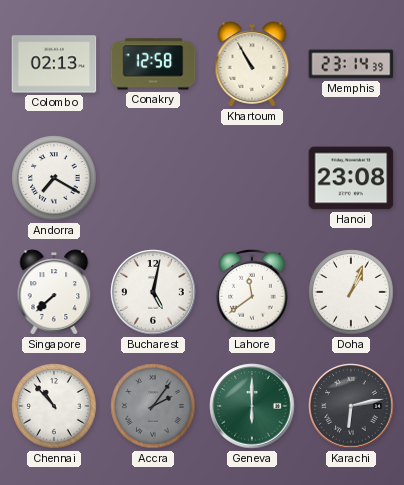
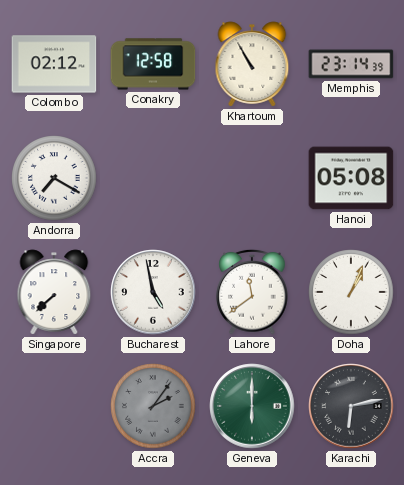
Colombo: 02:13 -> 02:12
Hanoi: 23:08 -> 05:08
Bucharest: 5:02 -> 4:58
Chennai: 10:53 -> none
